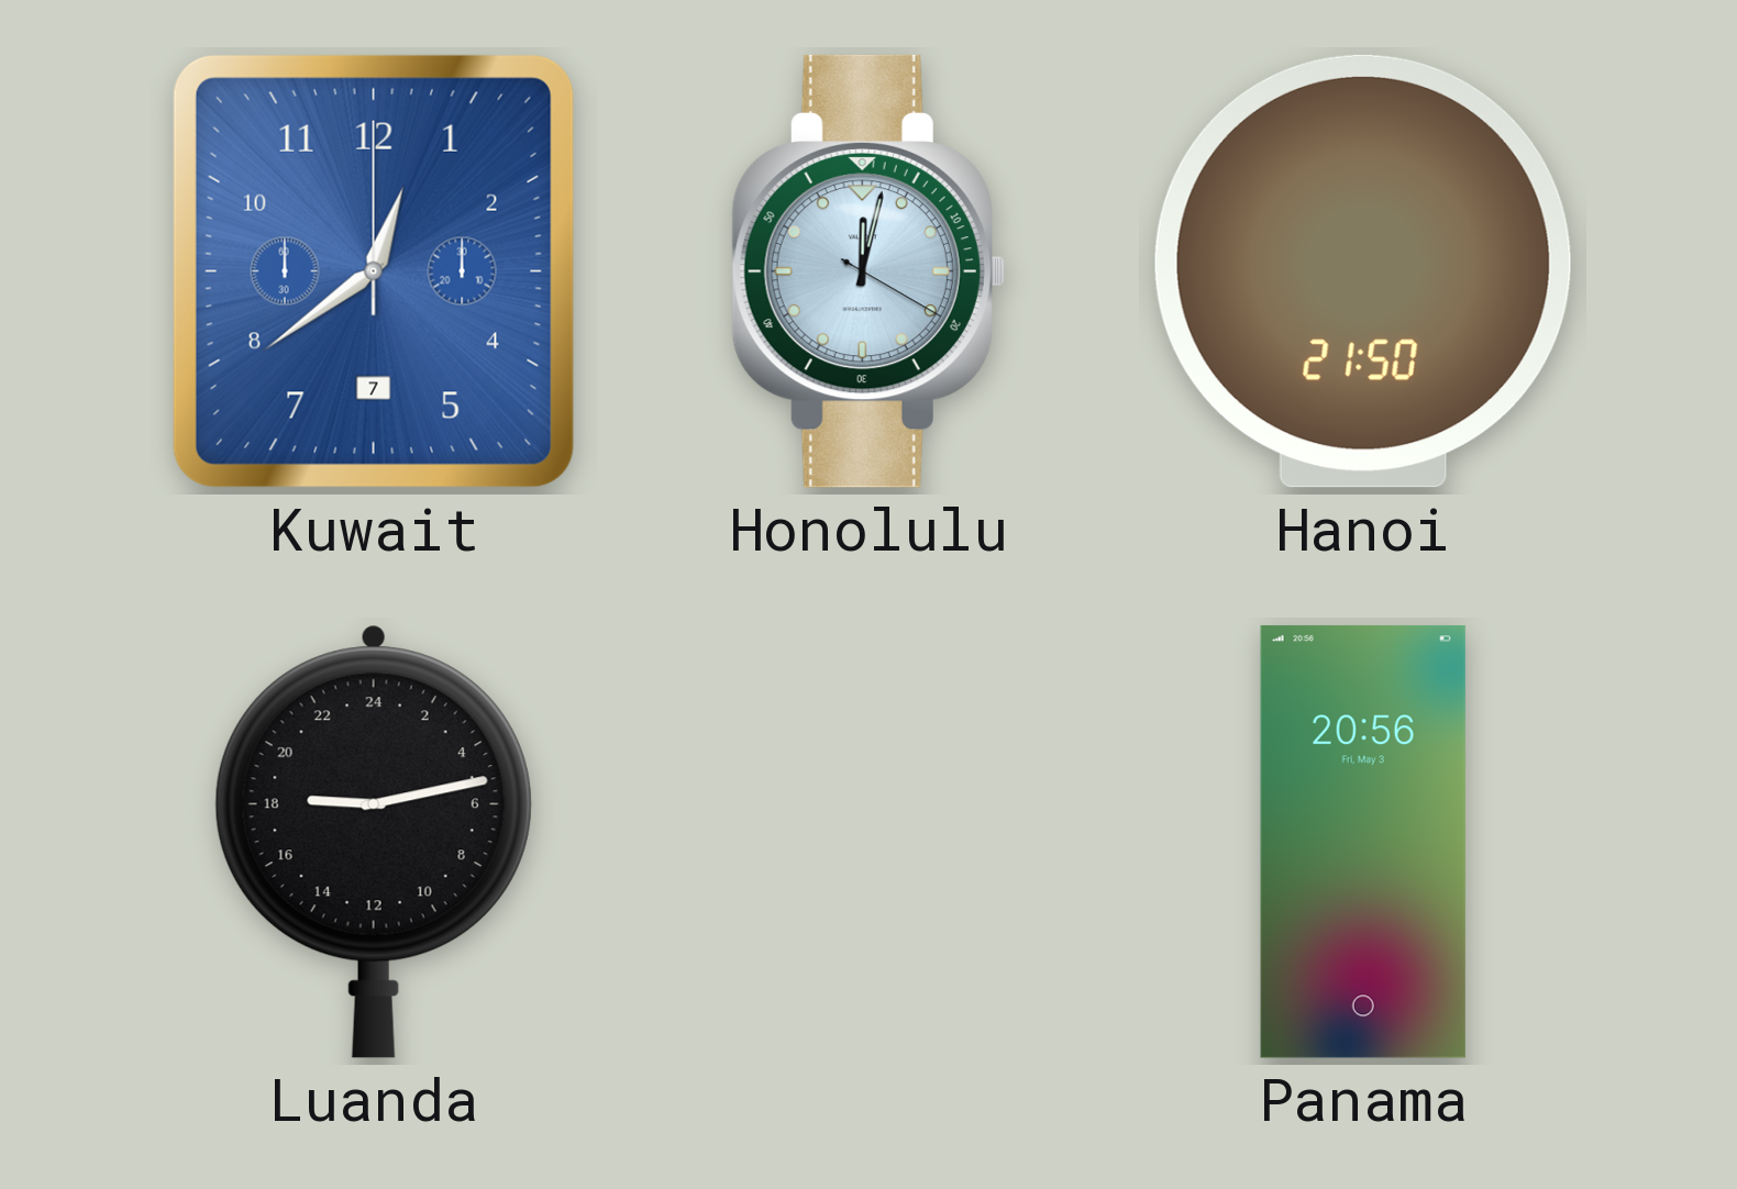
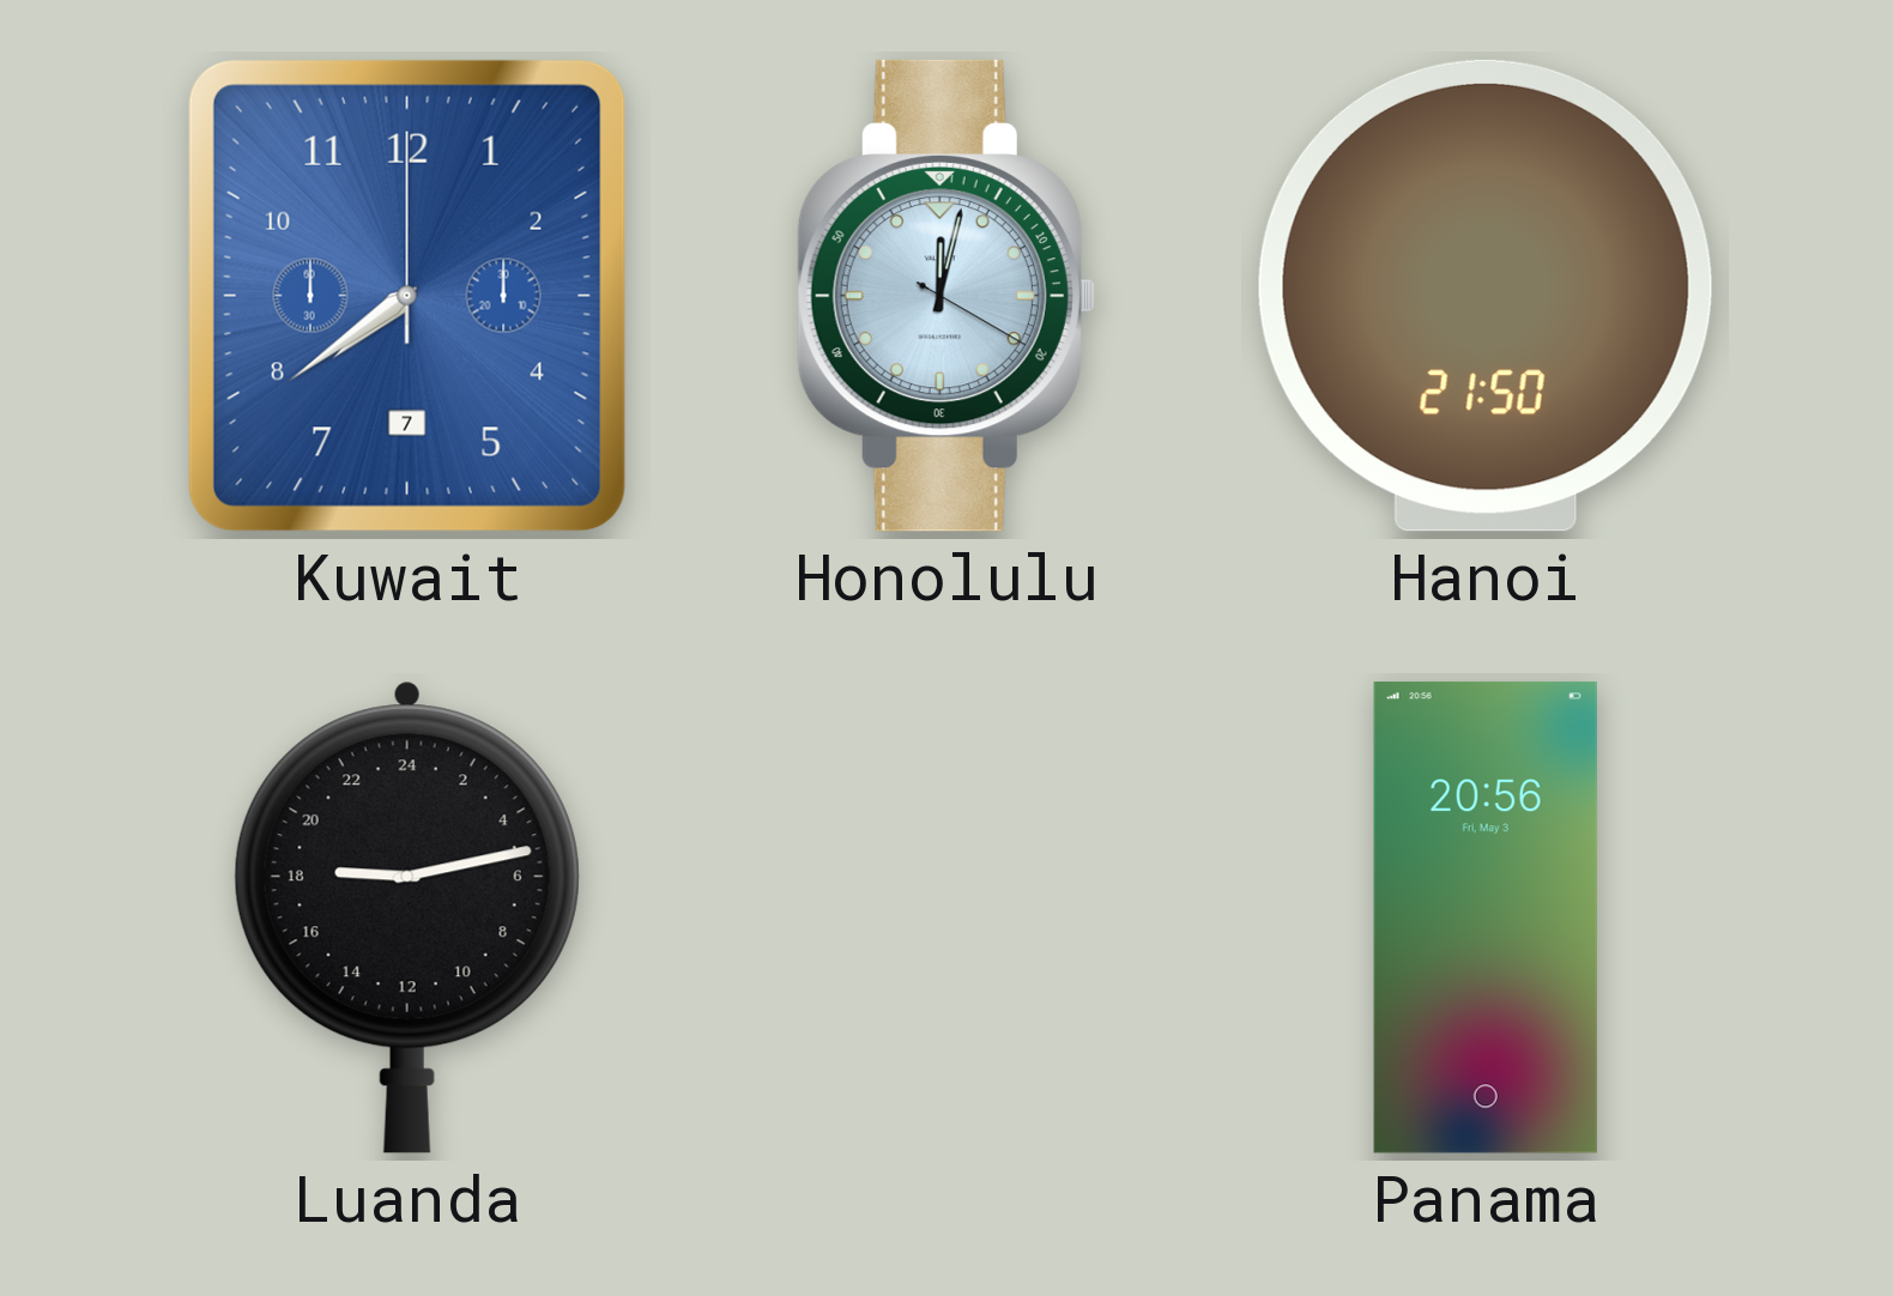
Kuwait: 12:39 -> 7:39
